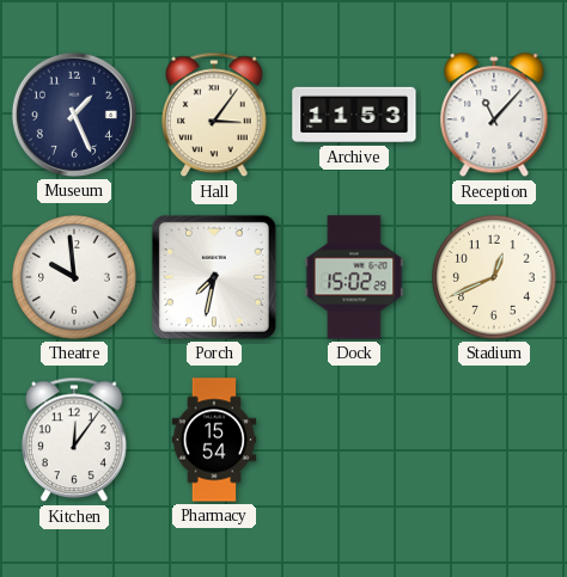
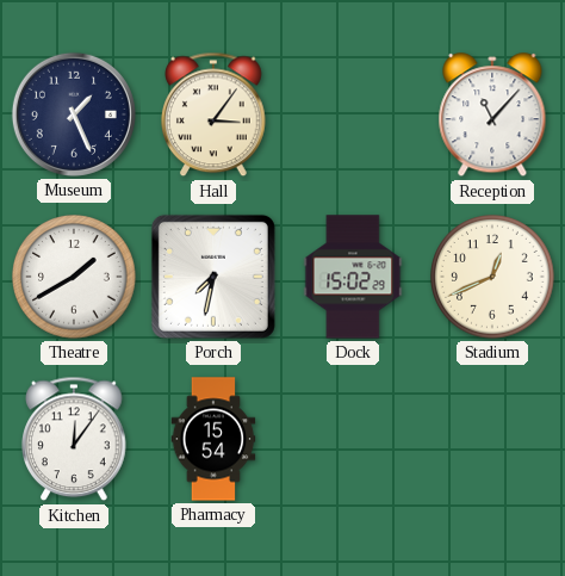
Archive: 11:53 -> none
Theatre: 9:59 -> 1:40
